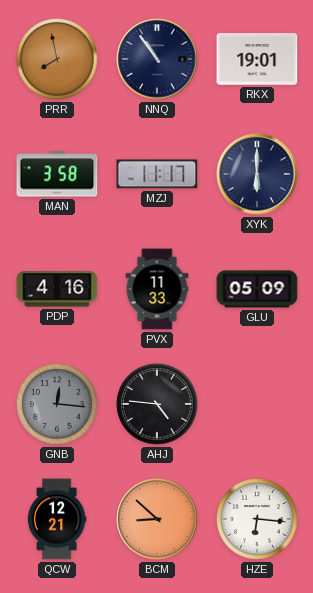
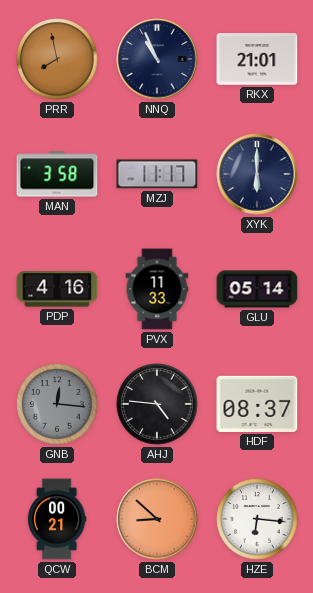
NNQ: 10:54 -> 10:56
RKX: 19:01 -> 21:01
GLU: 05:09 -> 05:14
HDF: none -> 08:37
QCW: 12:21 -> 00:21
